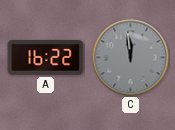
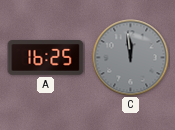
A: 16:22 -> 16:25
